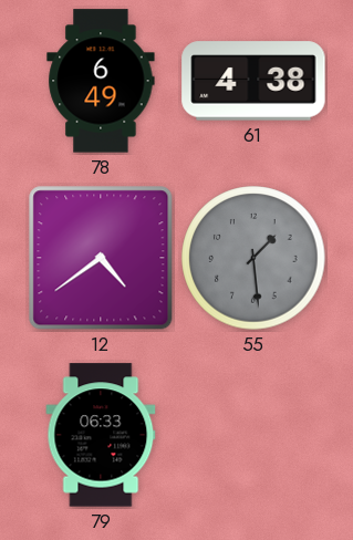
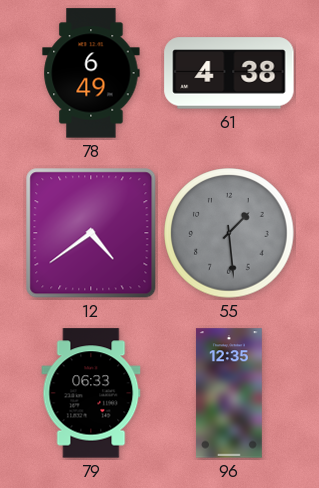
96: none -> 12:35
